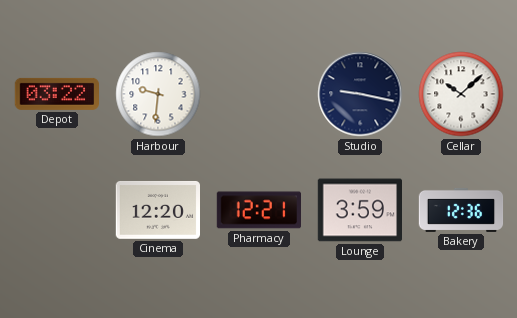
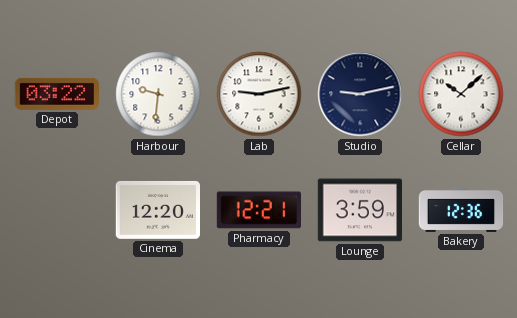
Lab: none -> 9:13
Studio: 9:17 -> 9:13
